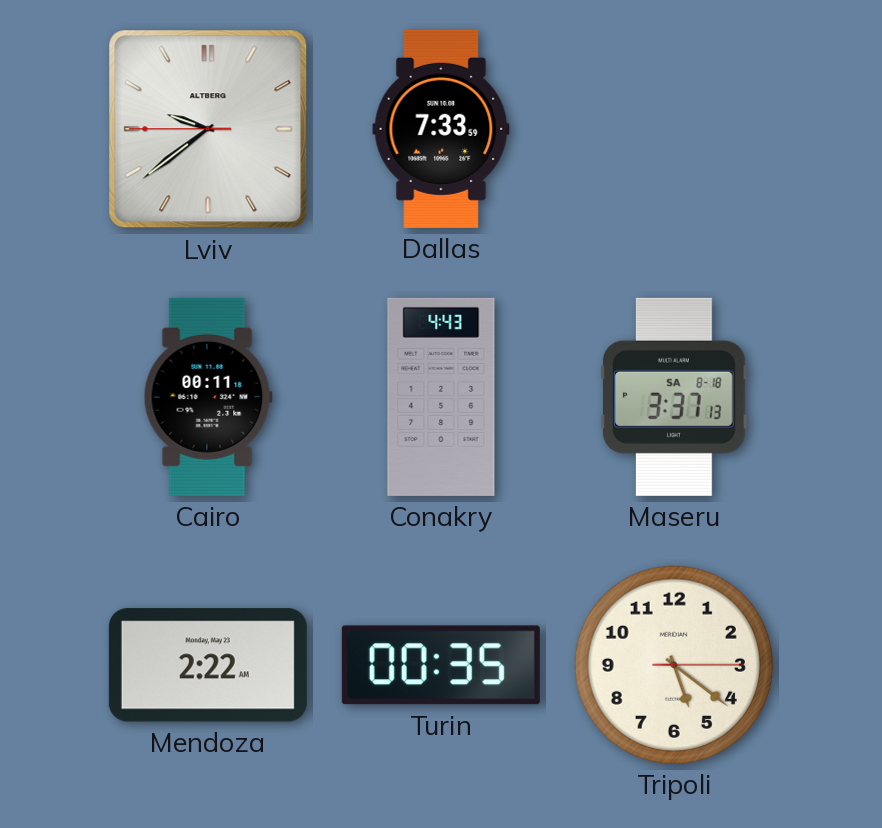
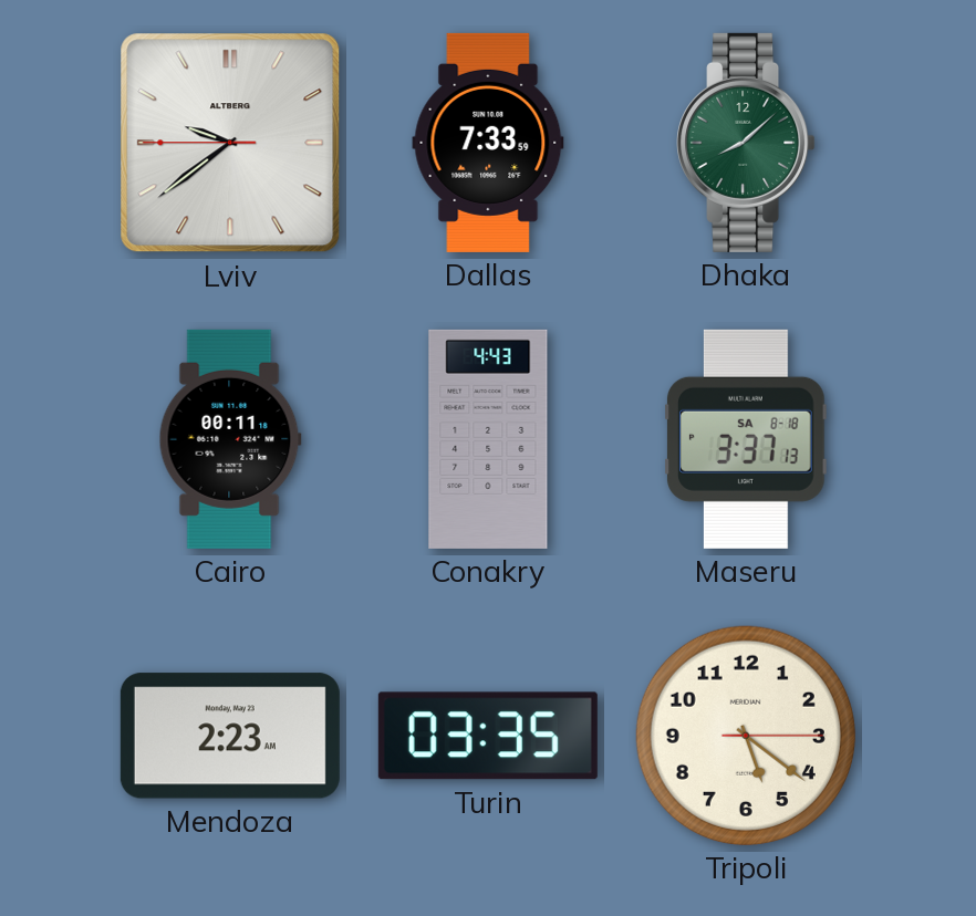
Dhaka: none -> 8:08
Mendoza: 2:22 -> 2:23
Turin: 00:35 -> 03:35
